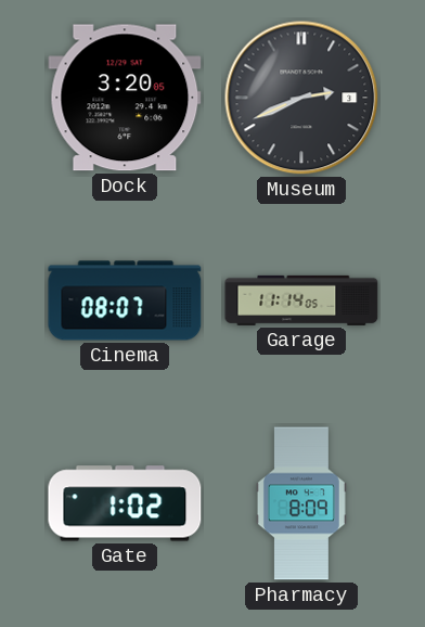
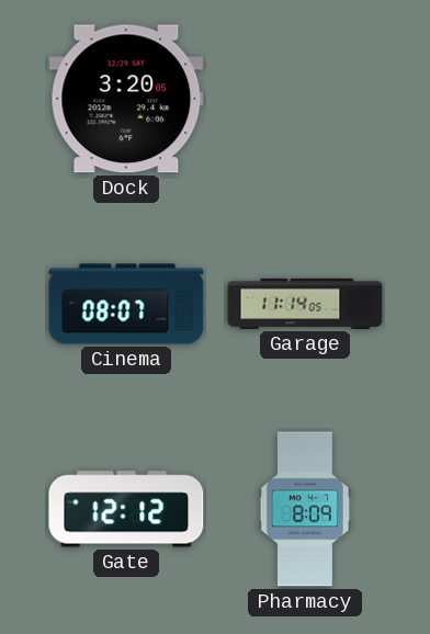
Museum: 2:41 -> none
Gate: 1:02 -> 12:12
